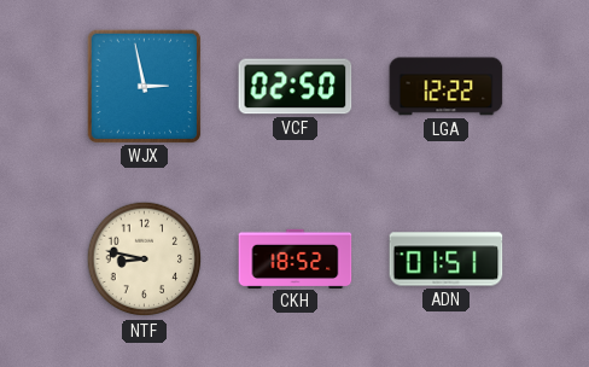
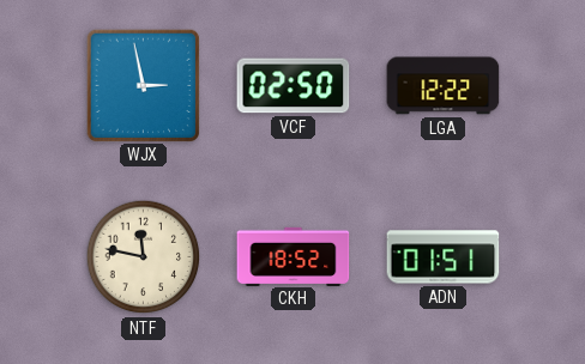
NTF: 8:47 -> 11:47
